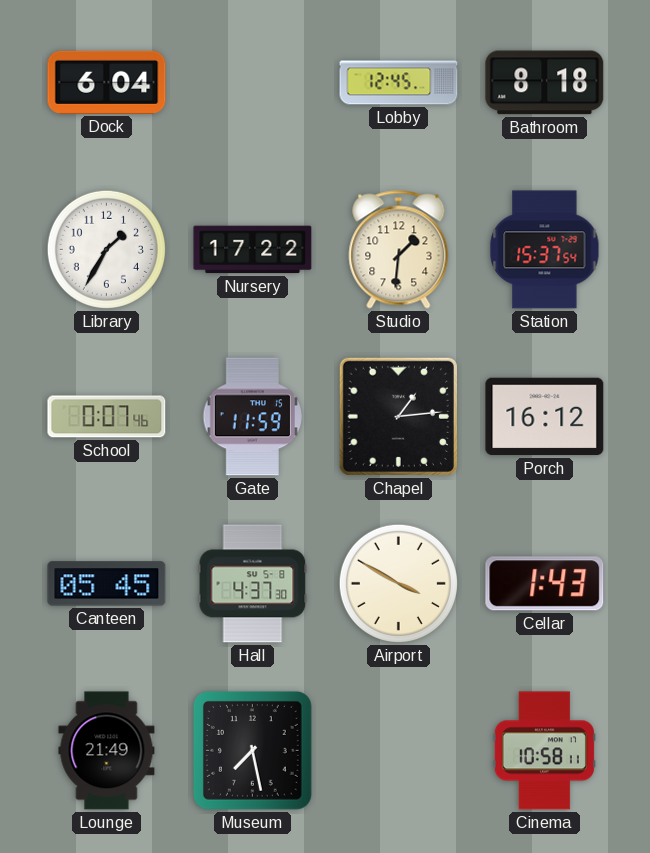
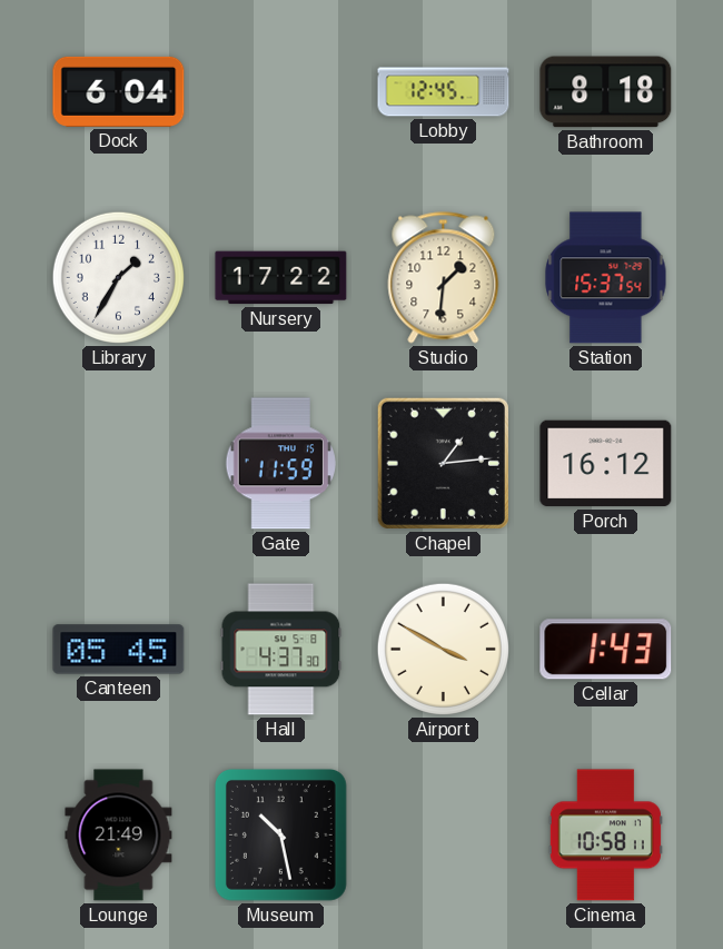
School: 0:07 -> none
Museum: 7:28 -> 10:28
